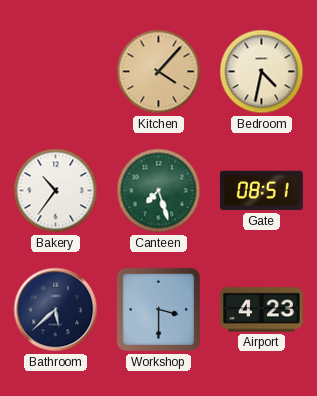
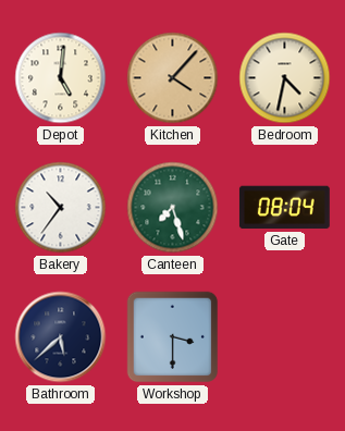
Depot: none -> 5:01
Gate: 08:51 -> 08:04
Airport: 4:23 -> none
